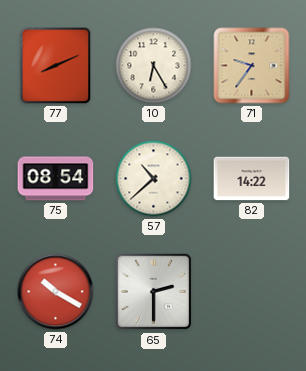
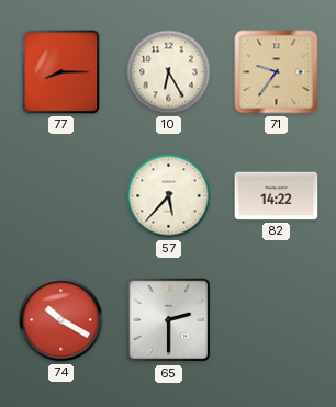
77: 8:11 -> 8:15
75: 08:54 -> none
57: 10:38 -> 5:37
